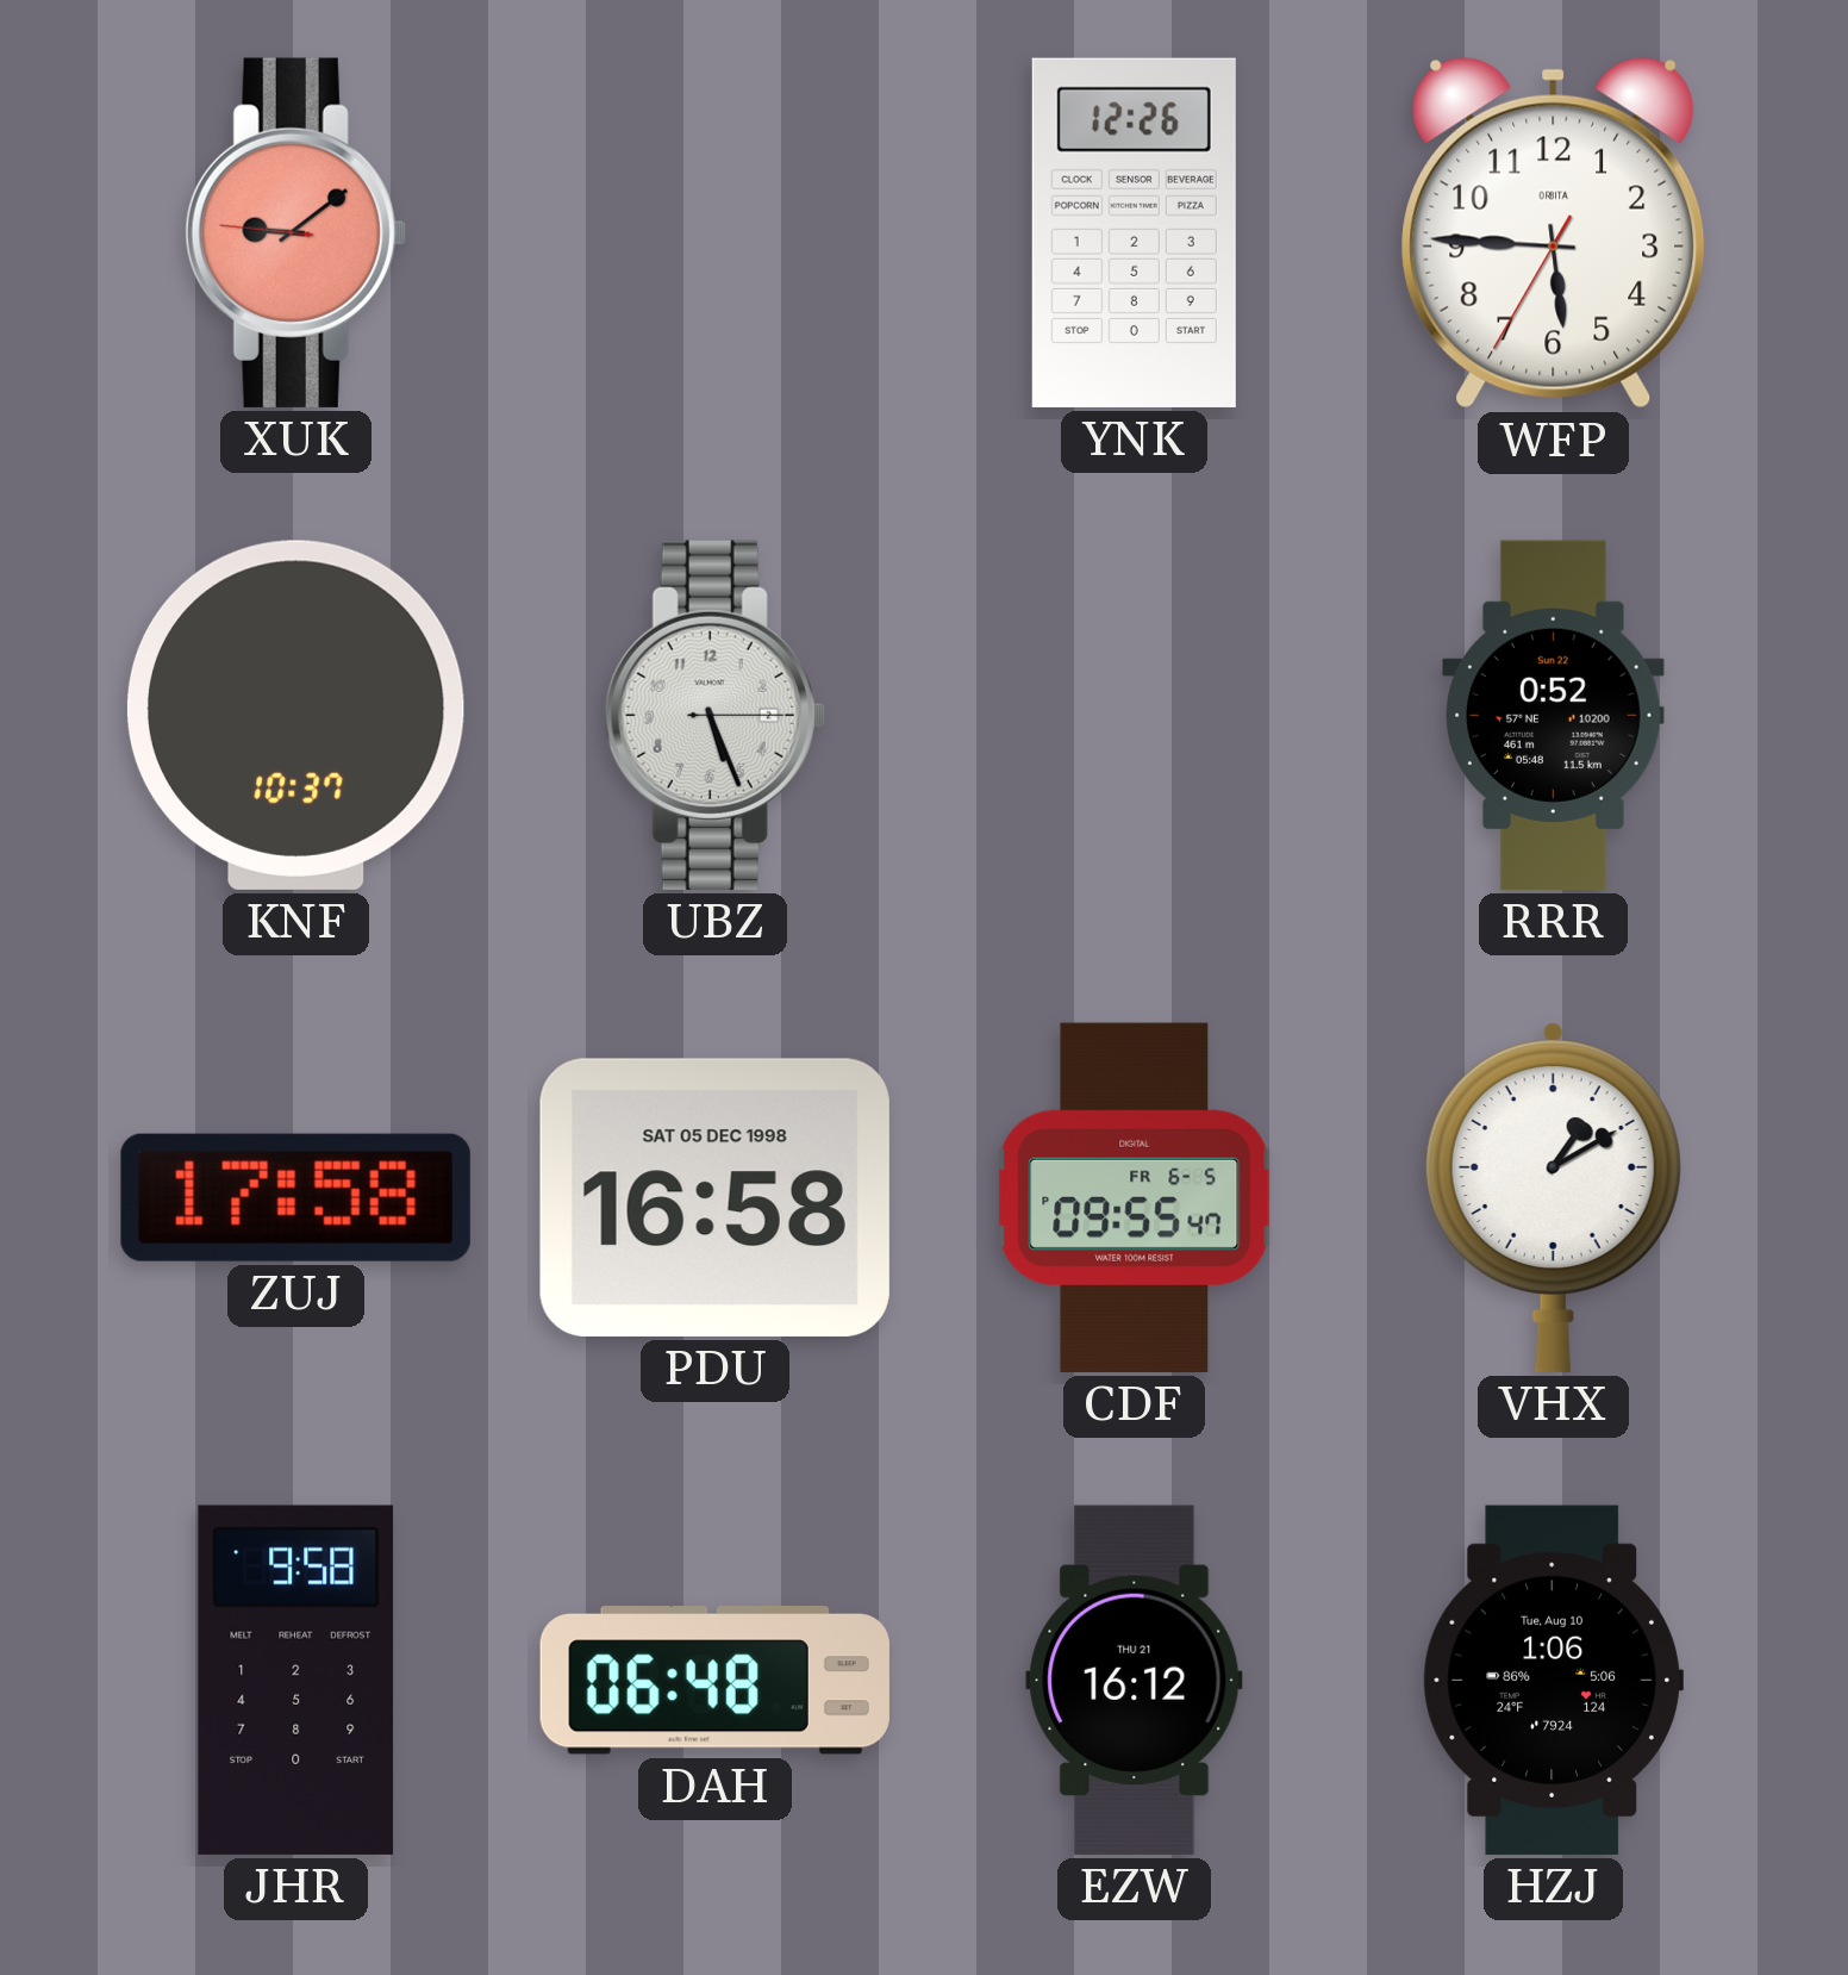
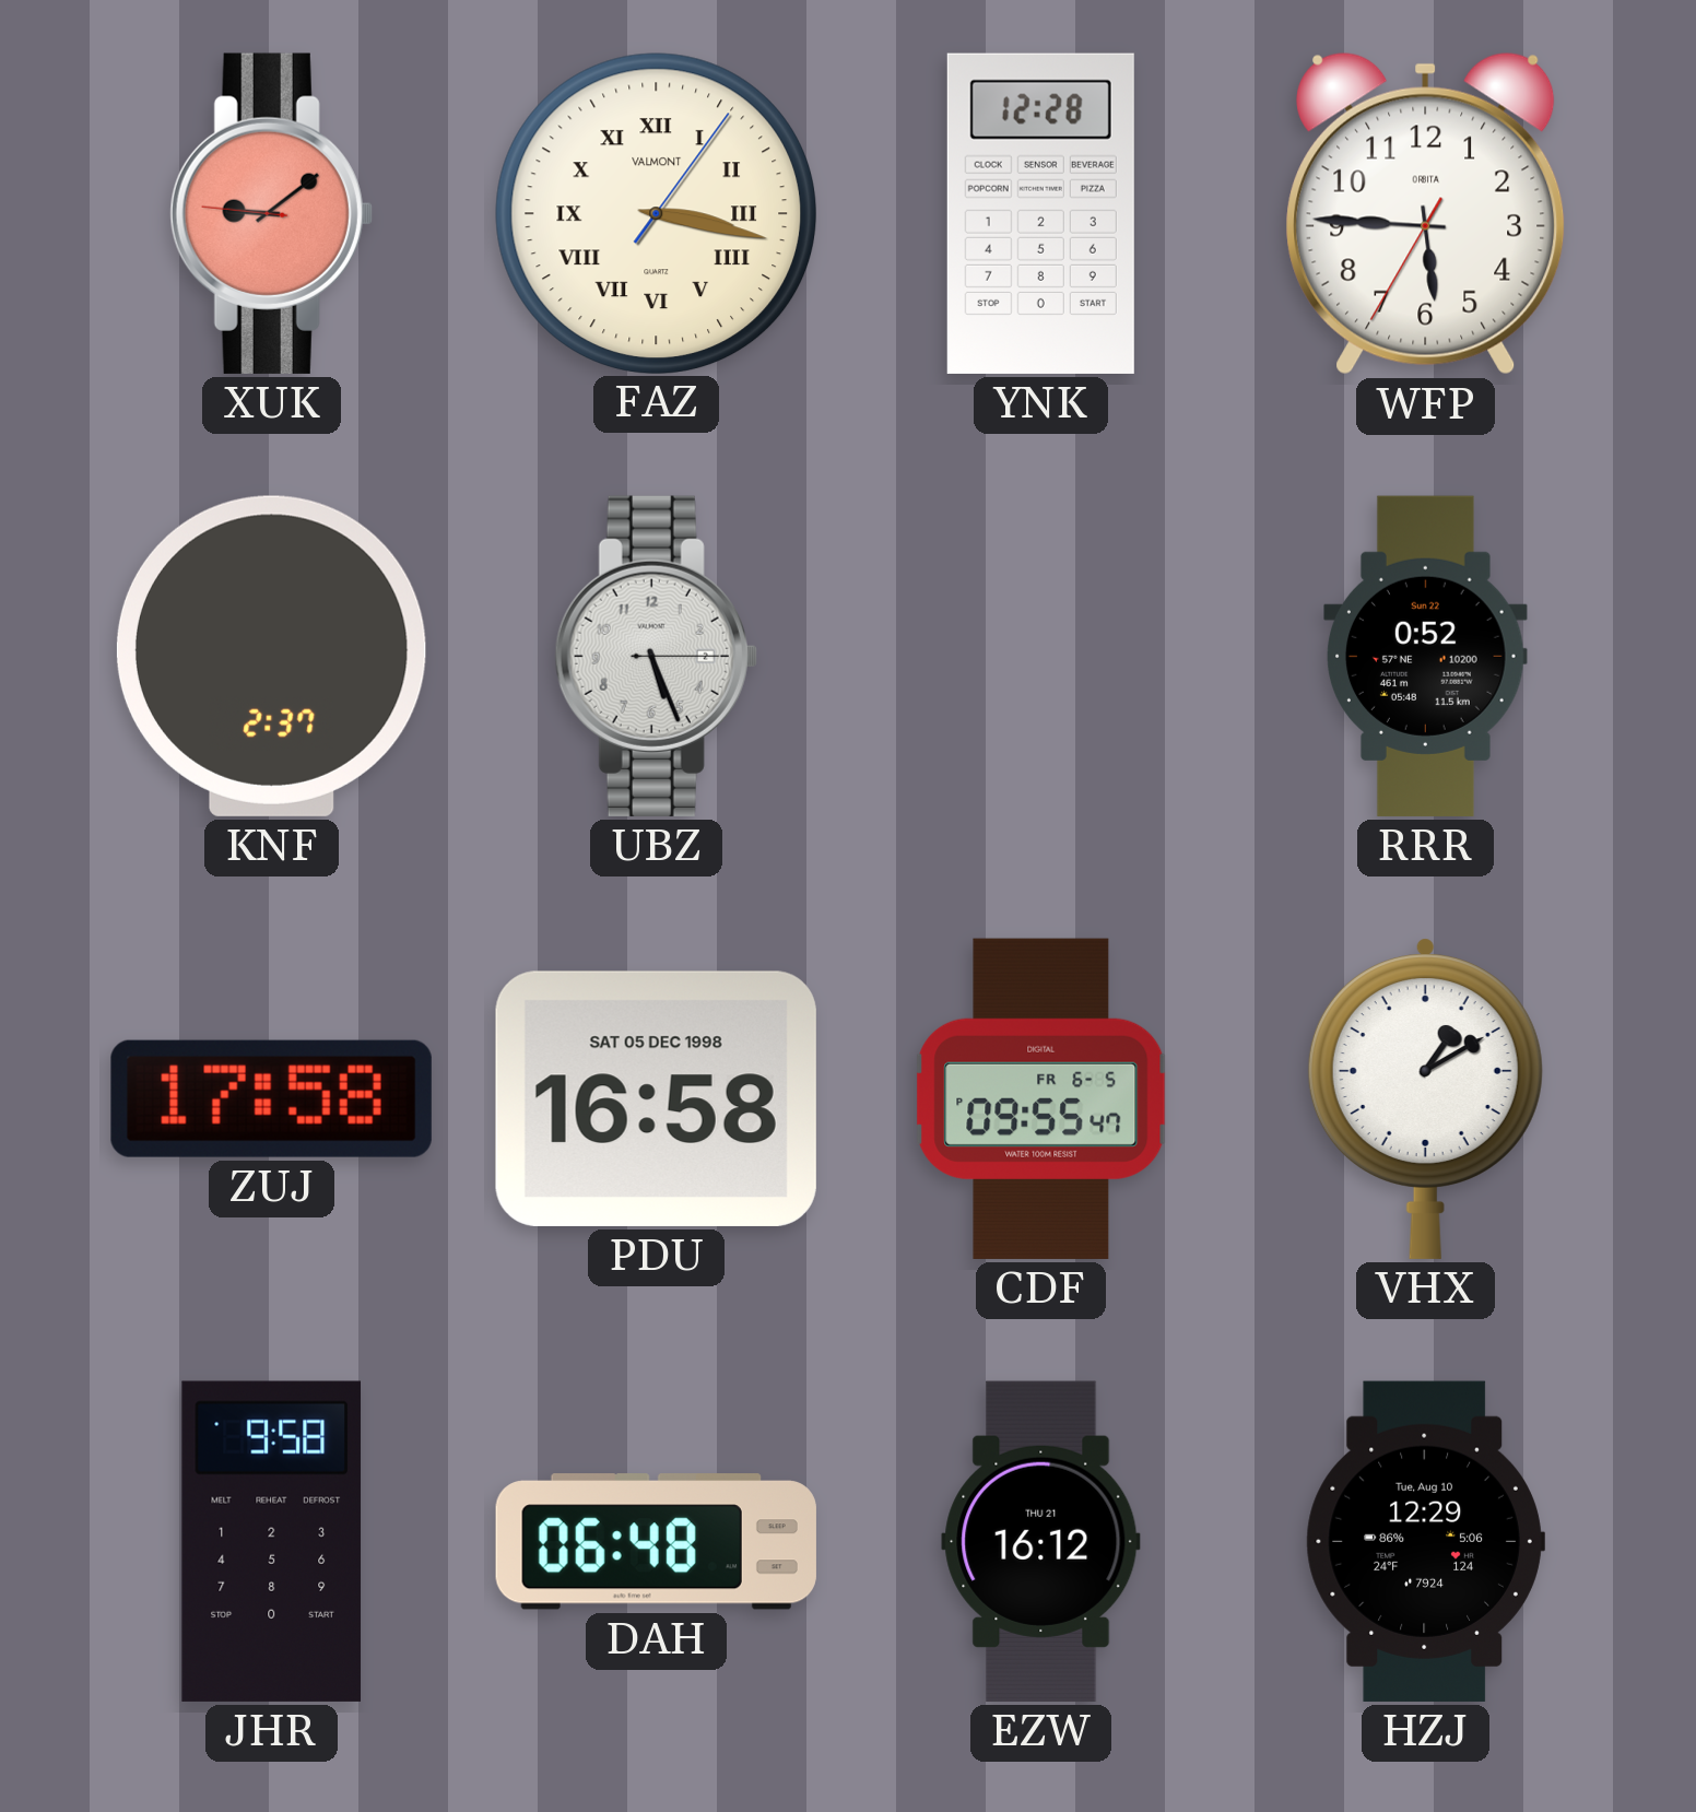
FAZ: none -> 3:17
YNK: 12:26 -> 12:28
KNF: 10:37 -> 2:37
HZJ: 1:06 -> 12:29
